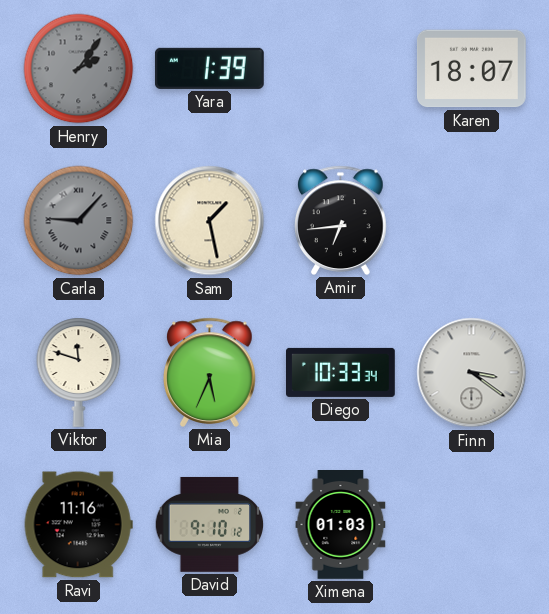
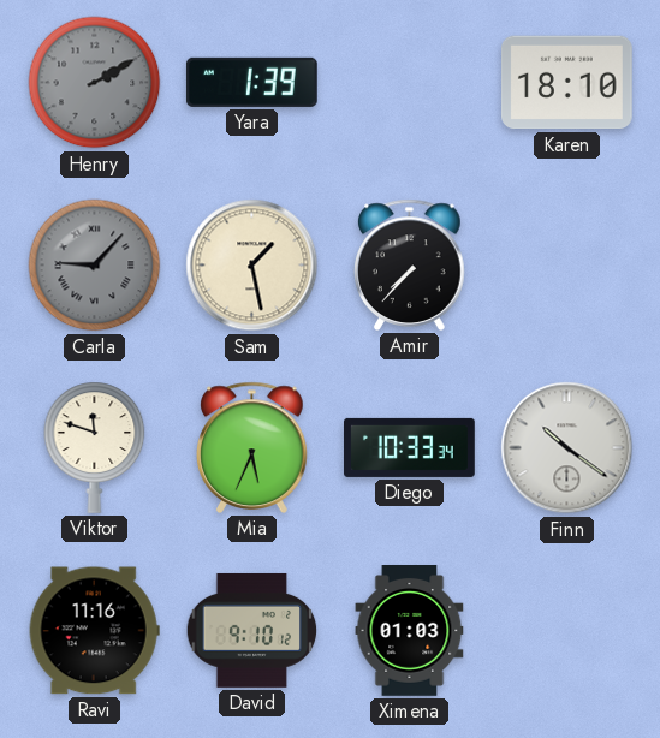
Henry: 2:06 -> 2:10
Karen: 18:07 -> 18:10
Amir: 6:44 -> 7:37
Finn: 3:21 -> 10:21
